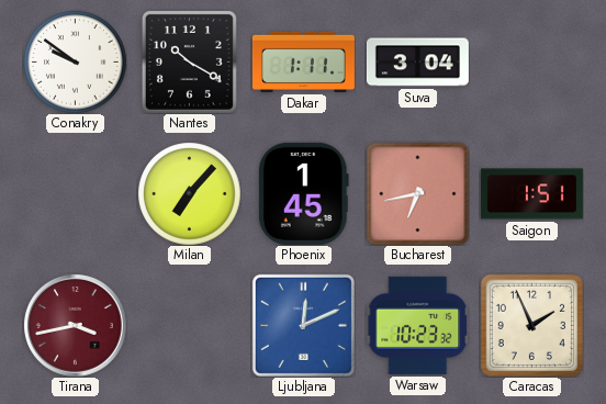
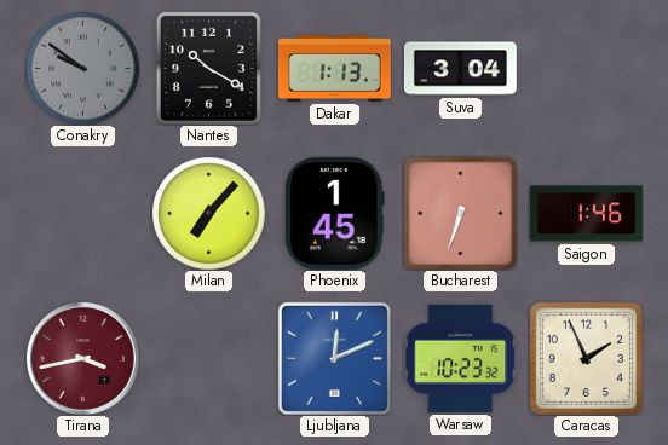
Conakry dial: white -> grey
Dakar: 1:11 -> 1:13
Bucharest: 6:43 -> 6:33
Saigon: 1:51 -> 1:46
